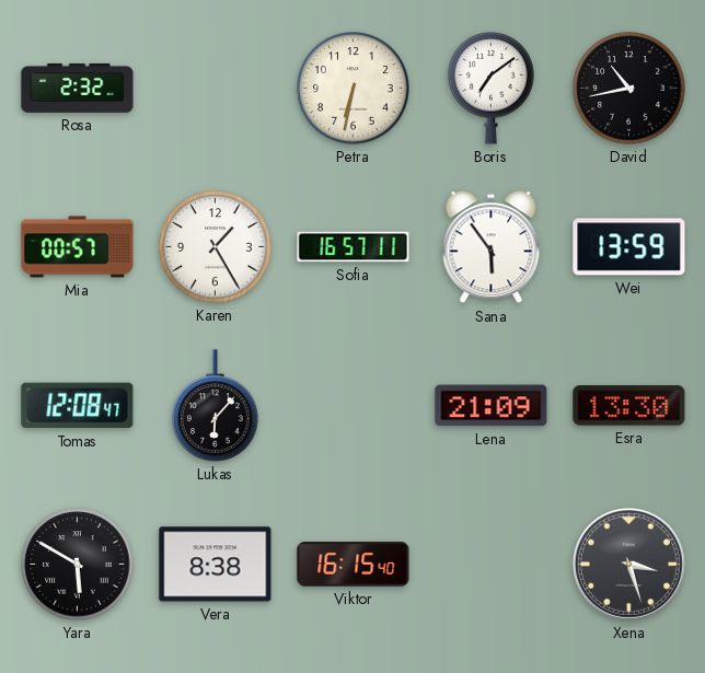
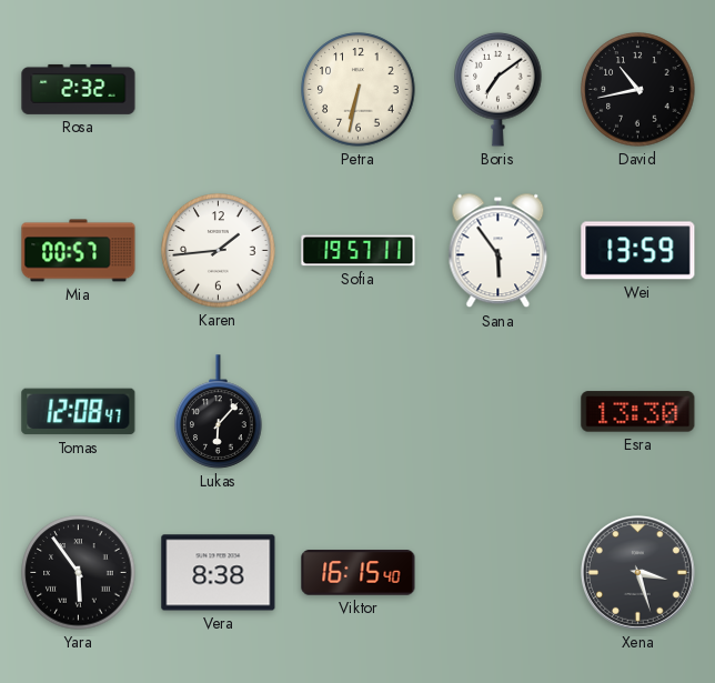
Karen: 1:25 -> 1:44
Sofia: 16:57 -> 19:57
Lena: 21:09 -> none
Yara: 5:50 -> 5:54
